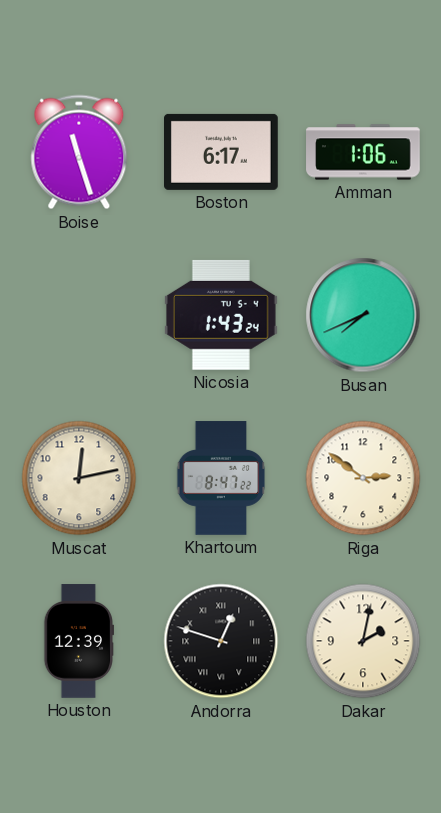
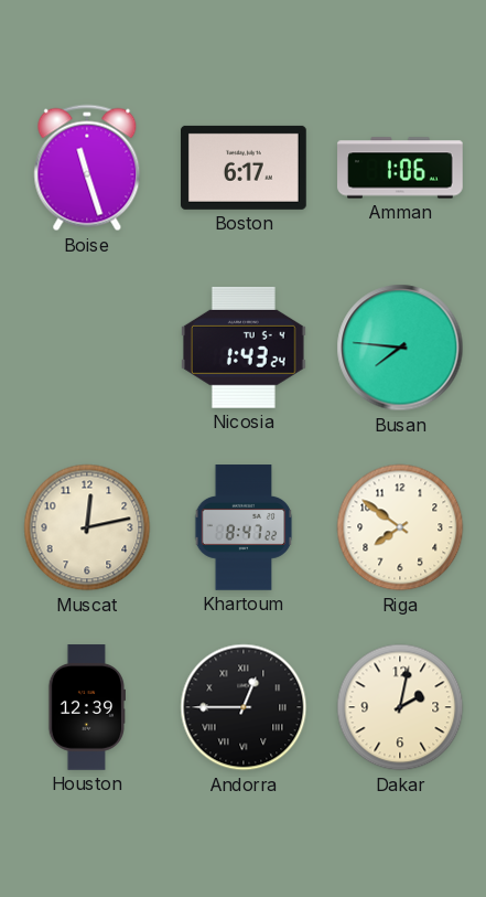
Busan: 7:41 -> 7:46
Riga: 2:51 -> 7:51
Andorra: 12:48 -> 12:45
